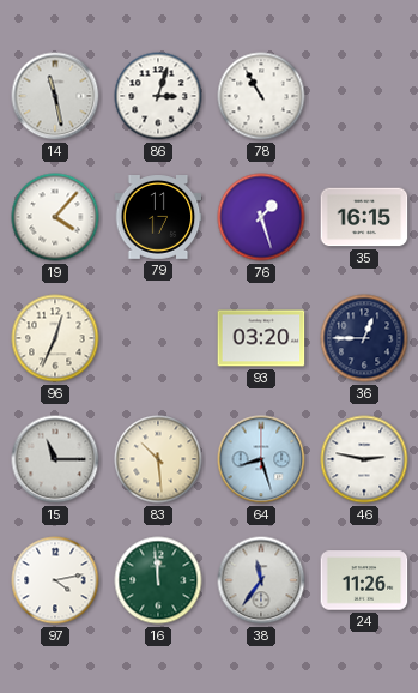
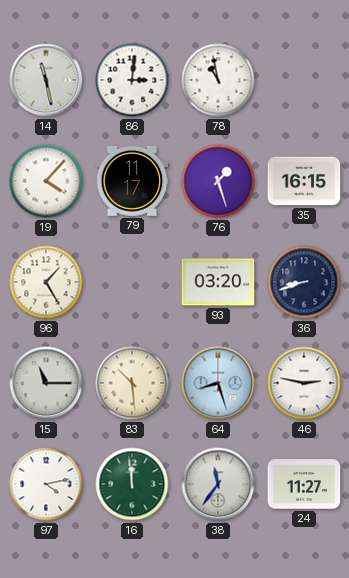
86: 3:03 -> 3:01
78: 10:55 -> 10:58
96: 12:34 -> 1:25
36: 12:45 -> 8:42
24: 11:26 -> 11:27
